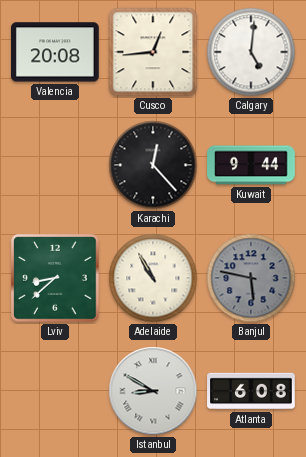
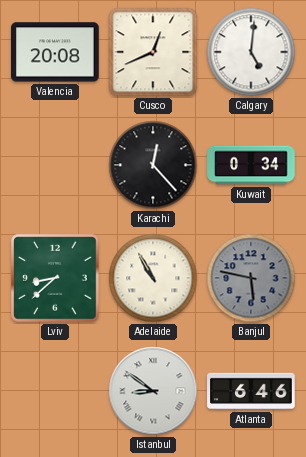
Cusco: 12:44 -> 12:41
Kuwait: 9:44 -> 0:34
Istanbul: 8:50 -> 8:51
Atlanta: 6:08 -> 6:46
